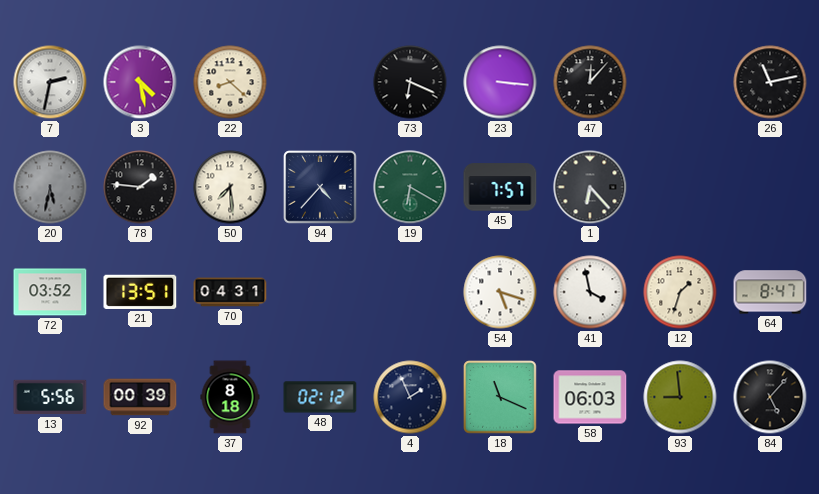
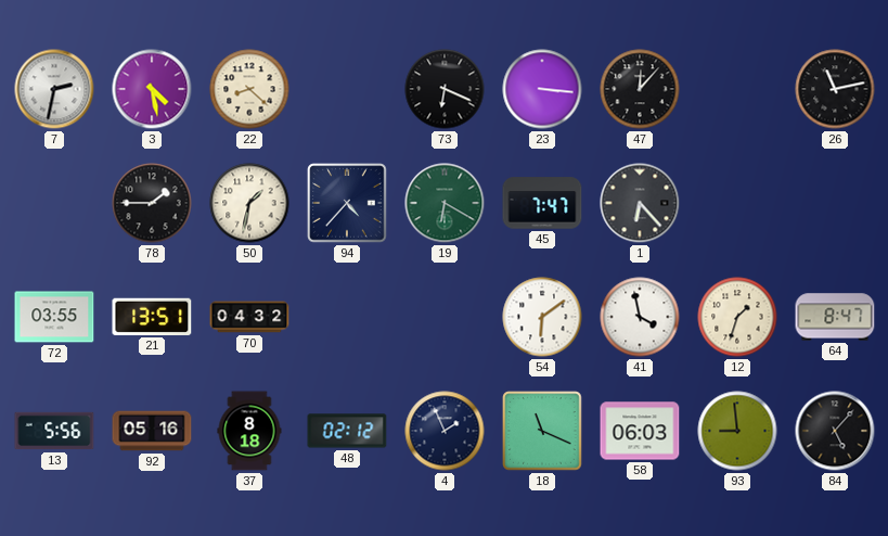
20: 5:32 -> none
78: 1:46 -> 1:45
50: 7:29 -> 1:32
45: 7:57 -> 7:47
72: 03:52 -> 03:55
70: 04:31 -> 04:32
54: 5:18 -> 6:09
92: 00:39 -> 05:16
